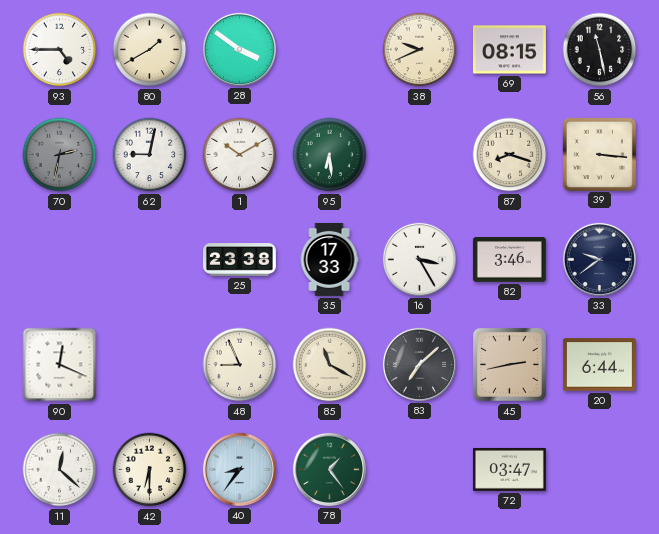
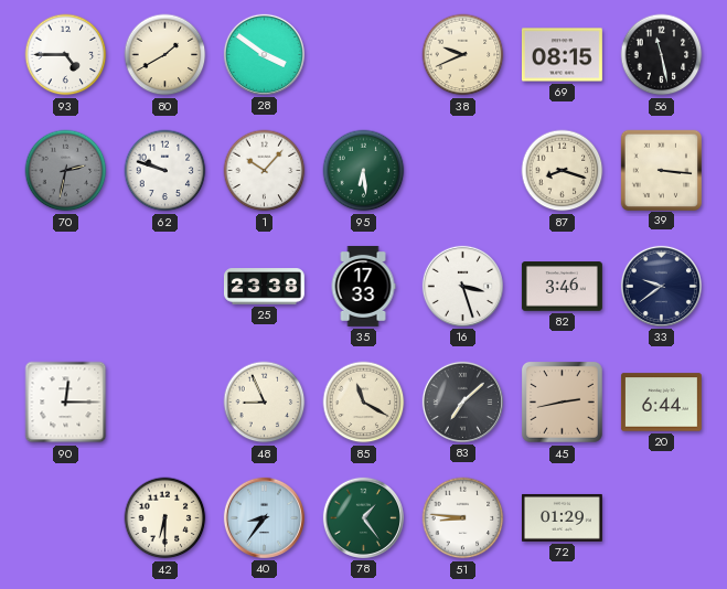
62: 9:02 -> 9:48
1: 10:10 -> 10:07
16: 3:25 -> 3:27
90: 12:19 -> 12:15
11: 12:22 -> none
51: none -> 8:46
72: 03:47 -> 01:29
